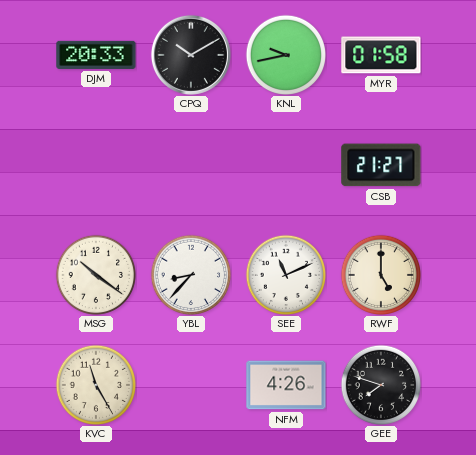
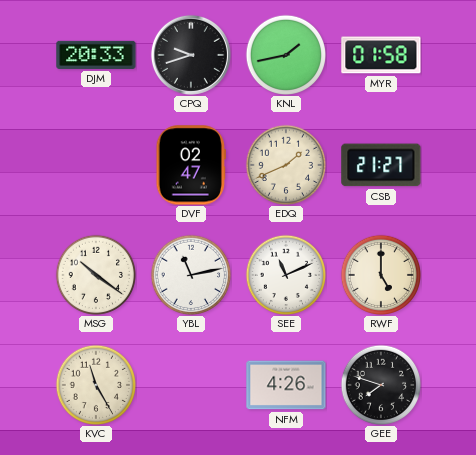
CPQ: 10:10 -> 9:42
KNL: 9:43 -> 1:43
DVF: none -> 02:47
EDQ: none -> 1:41
YBL: 8:37 -> 11:13
